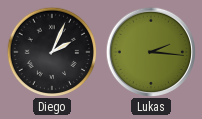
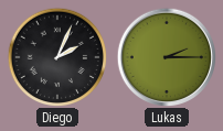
Lukas: 2:16 -> 2:15
